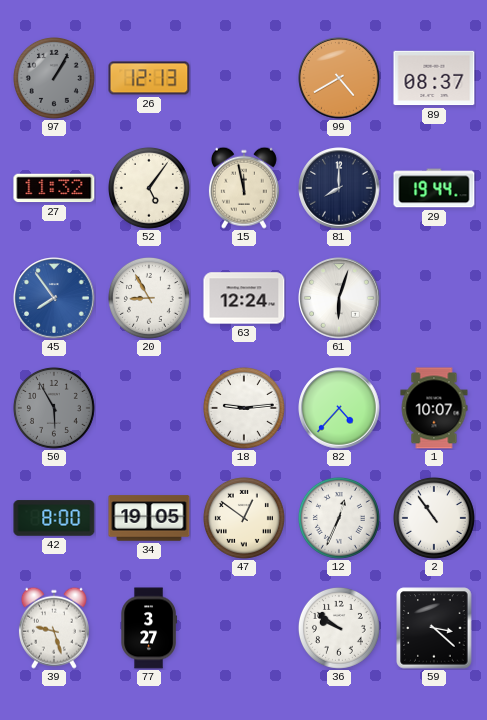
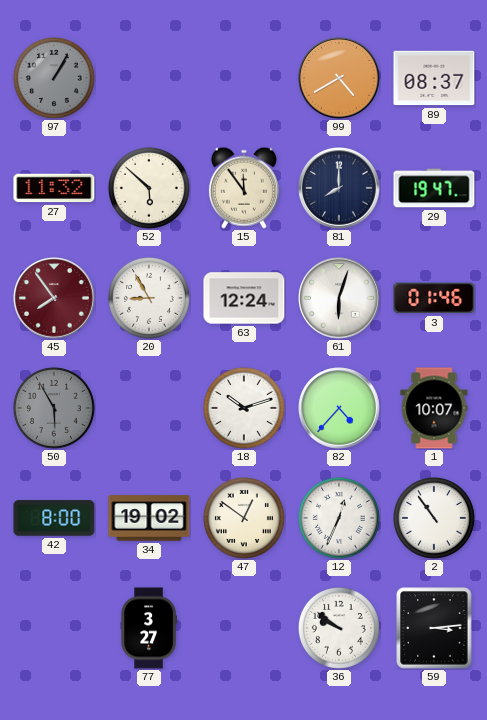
26: 12:13 -> none
52: 5:06 -> 5:52
15: 11:58 -> 11:54
29: 19:44 -> 19:47
45 dial: blue -> burgundy
3: none -> 01:46
18: 9:14 -> 10:12
34: 19:05 -> 19:02
39: 9:27 -> none
59: 3:22 -> 3:14
